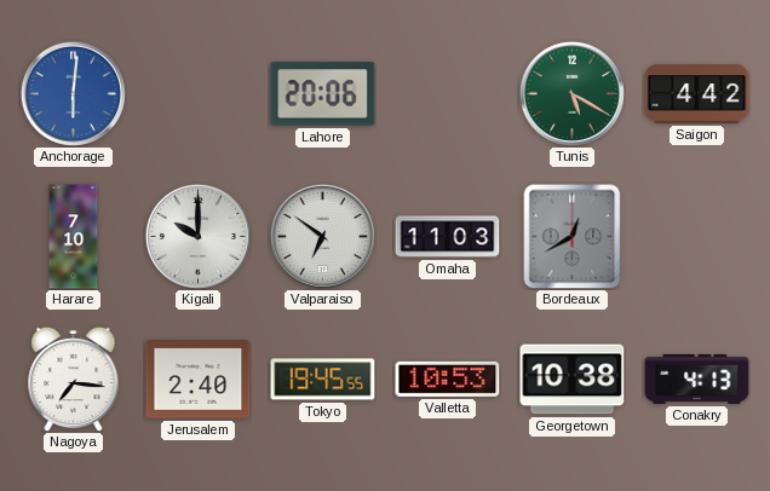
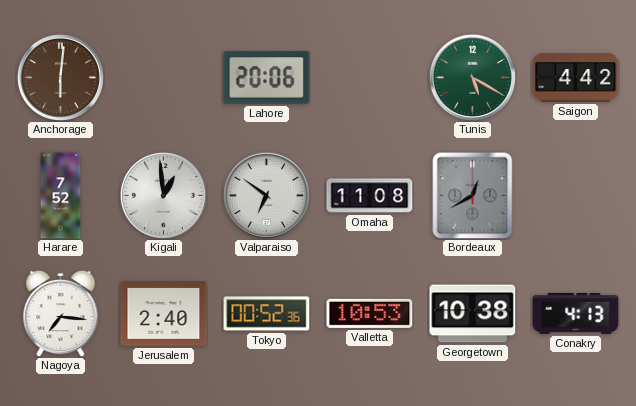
Anchorage dial: blue -> brown
Harare: 7:10 -> 7:52
Kigali: 10:00 -> 12:59
Omaha: 11:03 -> 11:08
Tokyo: 19:45 -> 00:52
